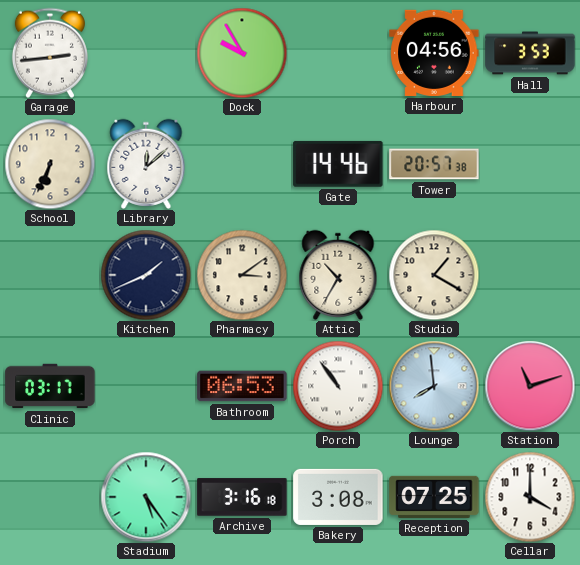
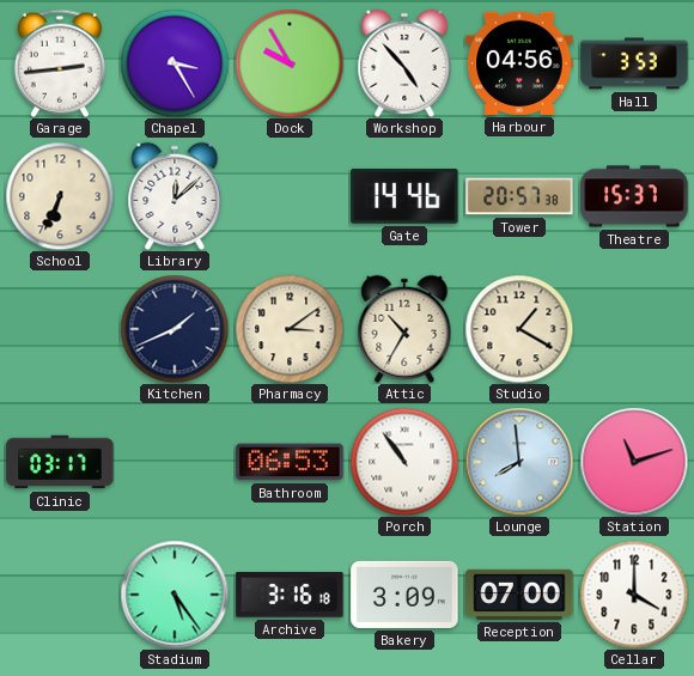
Chapel: none -> 3:25
Workshop: none -> 4:53
Theatre: none -> 15:37
Bakery: 3:08 -> 3:09
Reception: 07:25 -> 07:00
